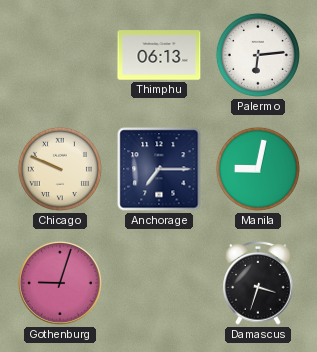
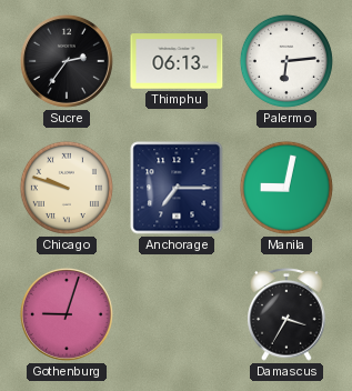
Sucre: none -> 2:36
Chicago: 9:49 -> 9:48
Damascus: 3:33 -> 3:35
